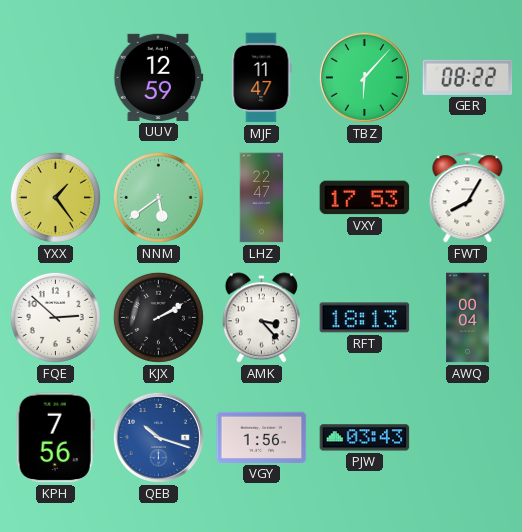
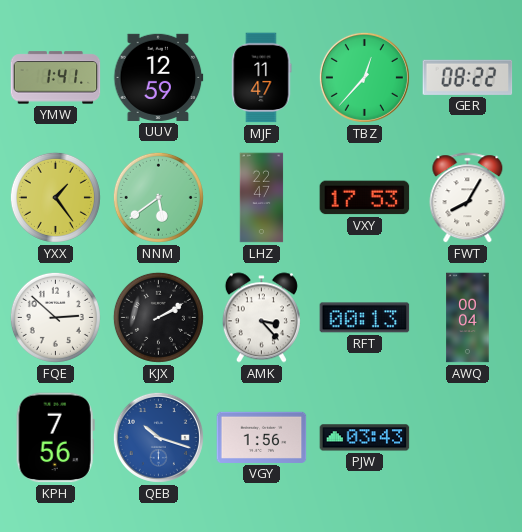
YMW: none -> 1:41
TBZ: 6:07 -> 12:37
RFT: 18:13 -> 00:13
